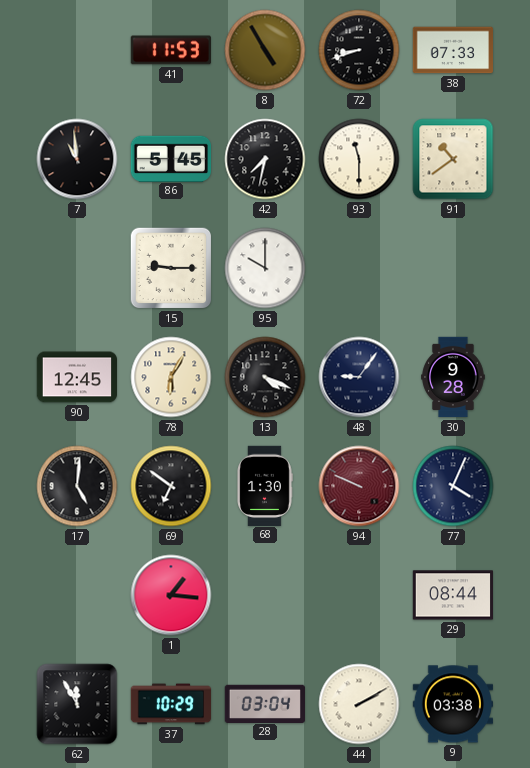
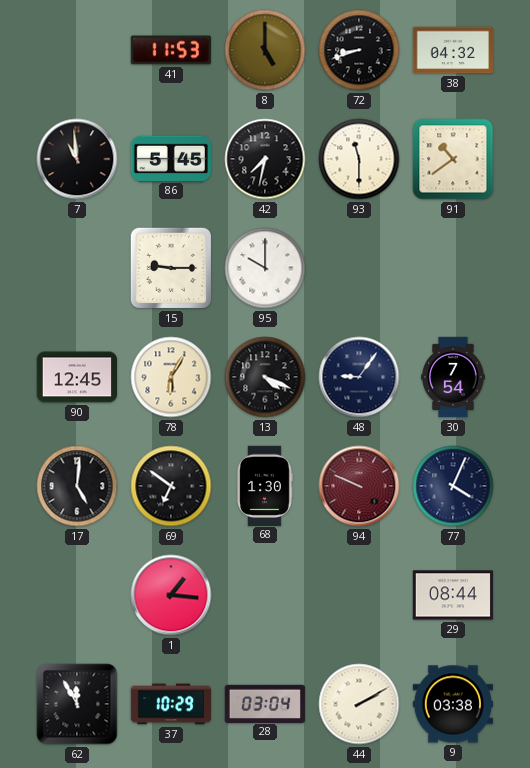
8: 4:55 -> 5:00
38: 07:33 -> 04:32
30: 9:28 -> 7:54
